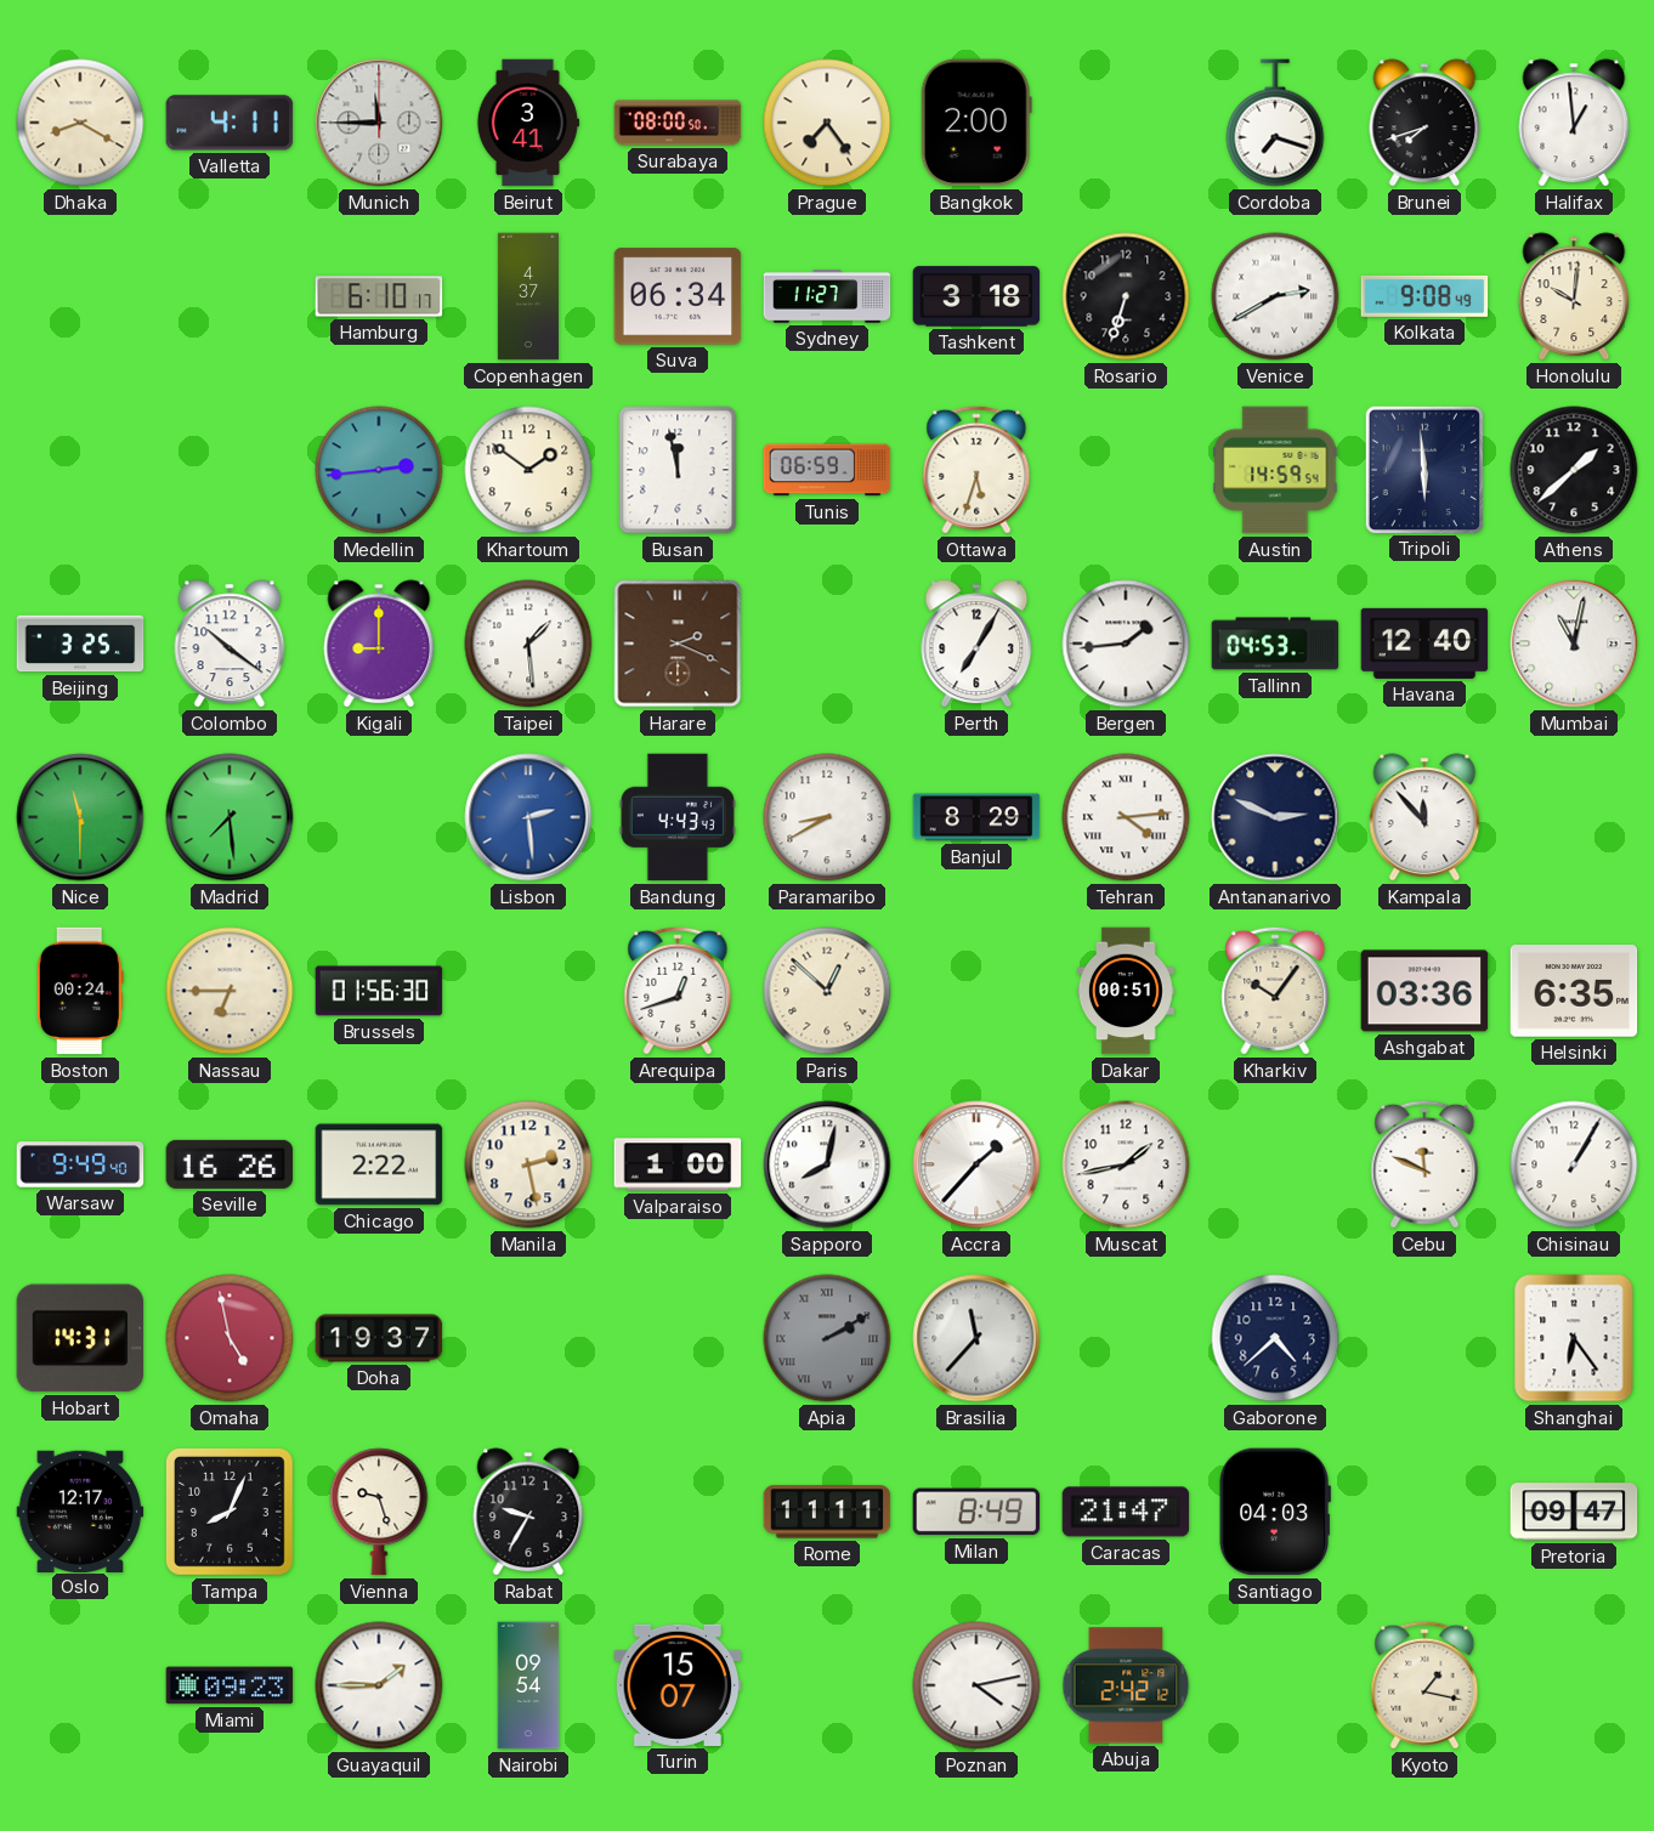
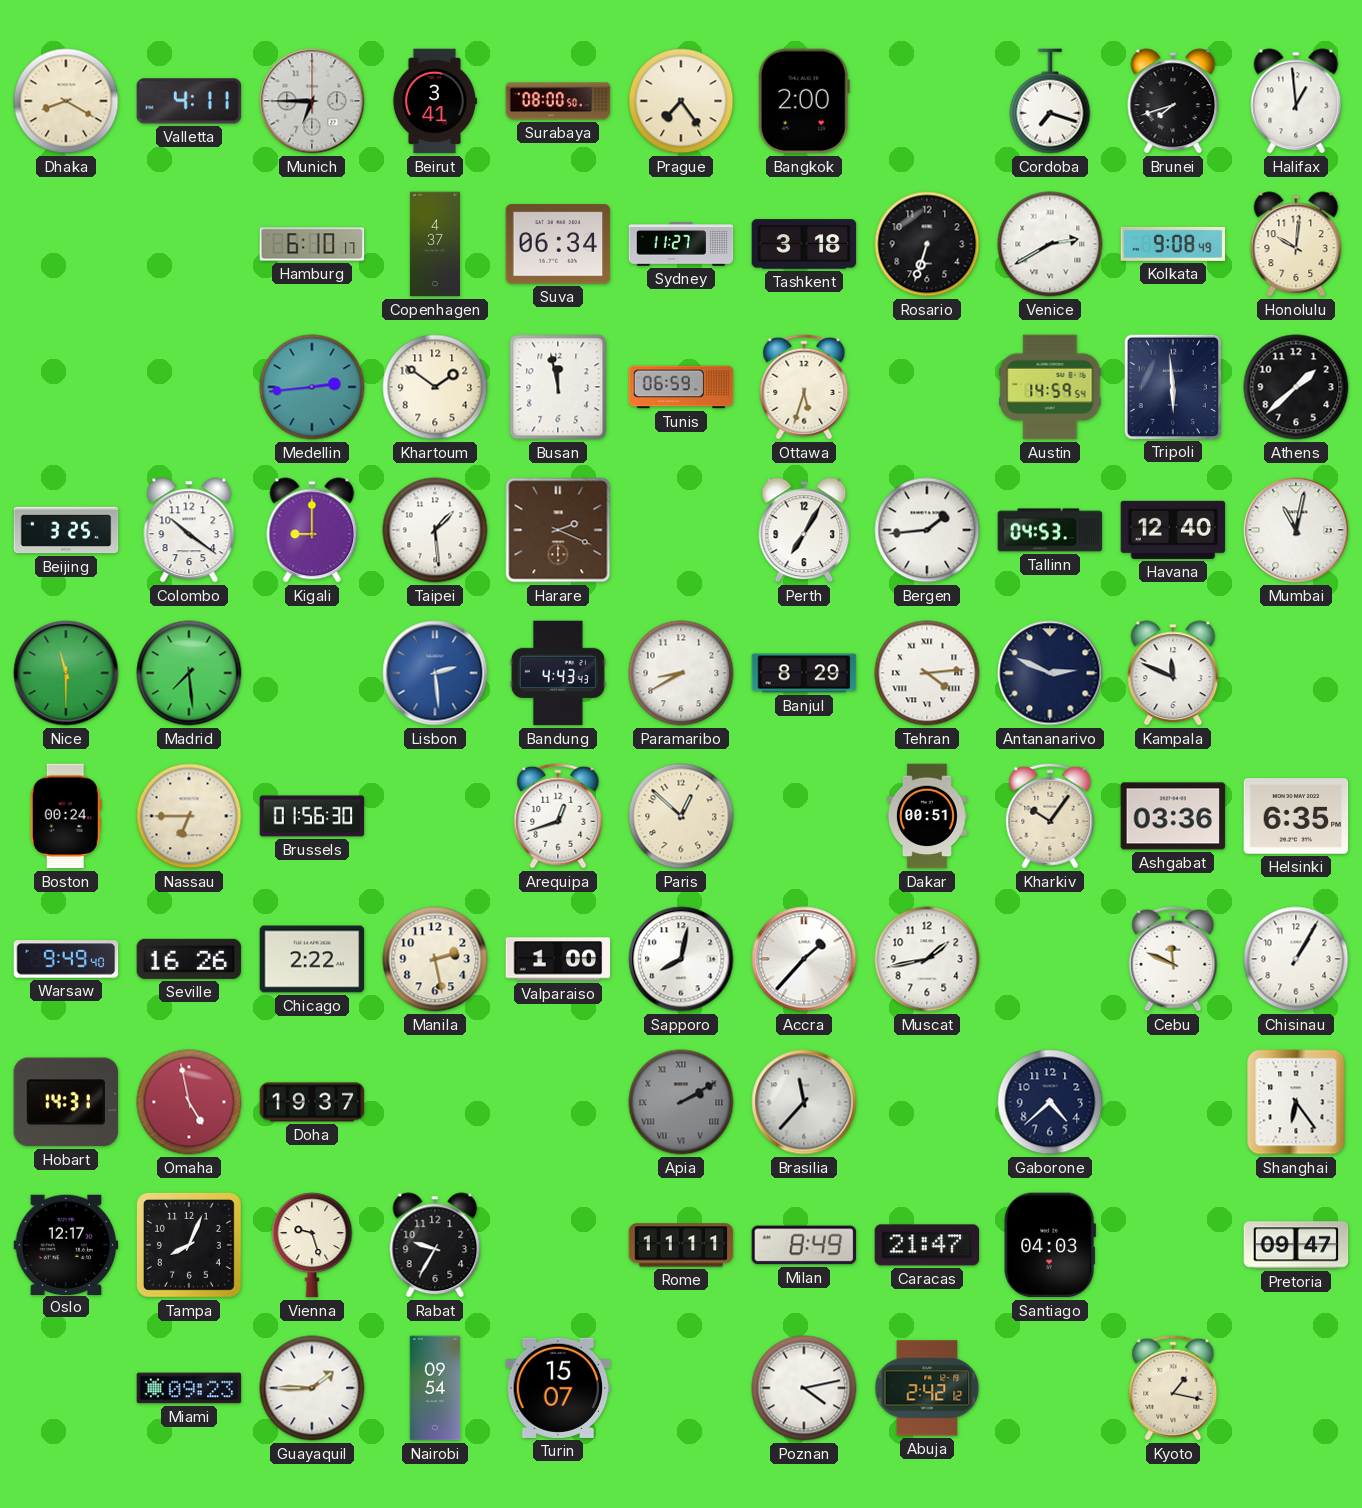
Munich: 11:45 -> 6:45
Kampala: 11:53 -> 11:49
